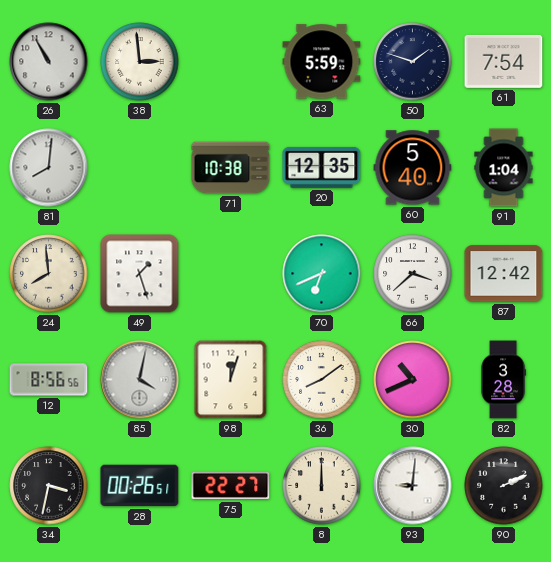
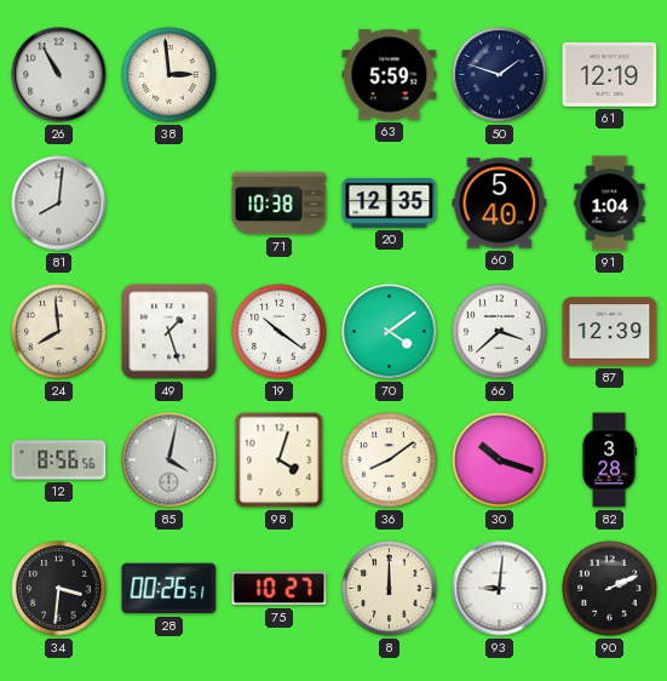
61: 7:54 -> 12:19
19: none -> 10:21
70: 6:41 -> 4:09
87: 12:42 -> 12:39
98: 12:03 -> 4:03
30: 10:41 -> 10:18
34: 3:32 -> 3:31
75: 22:27 -> 10:27
